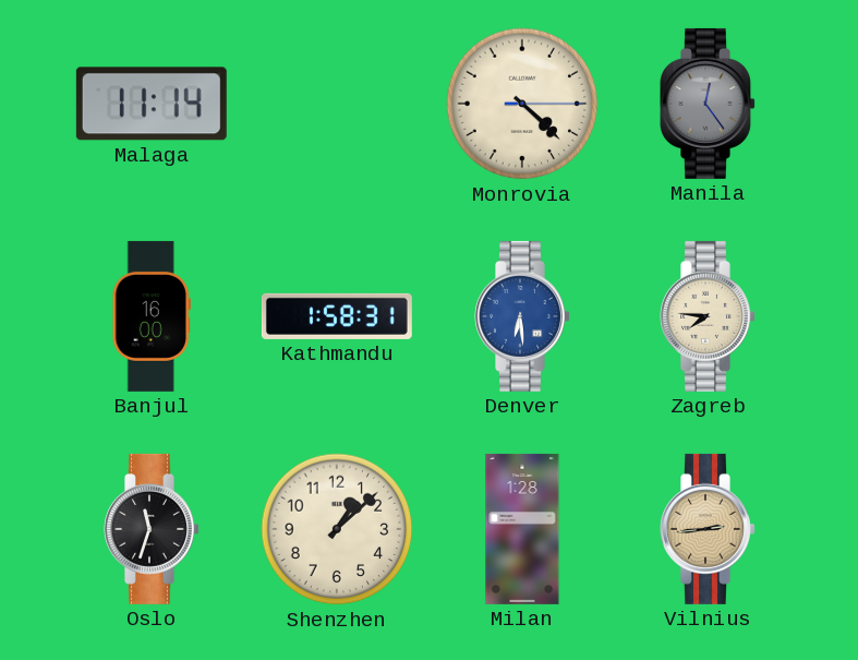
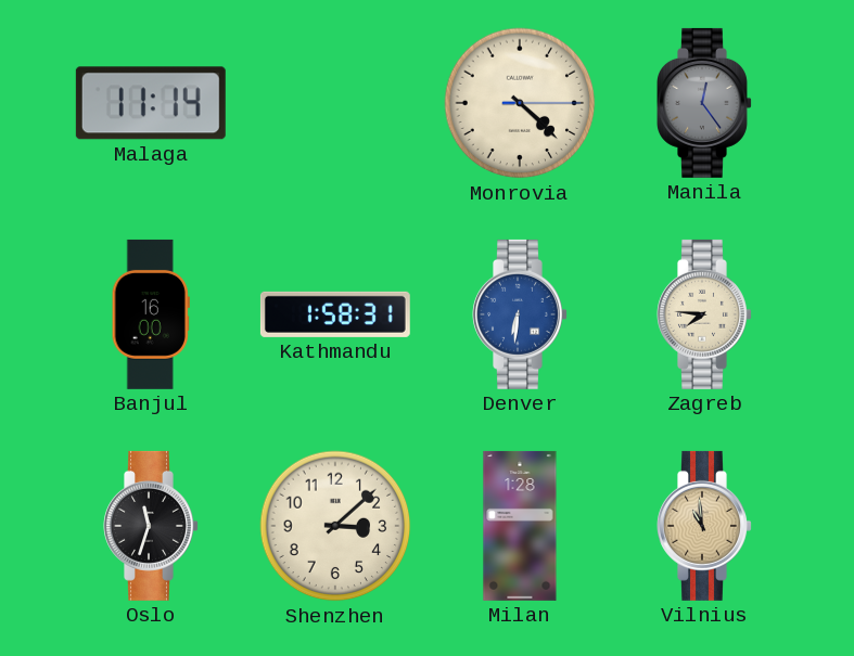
Denver: 6:29 -> 6:31
Shenzhen: 1:08 -> 3:08
Vilnius: 2:44 -> 10:59
